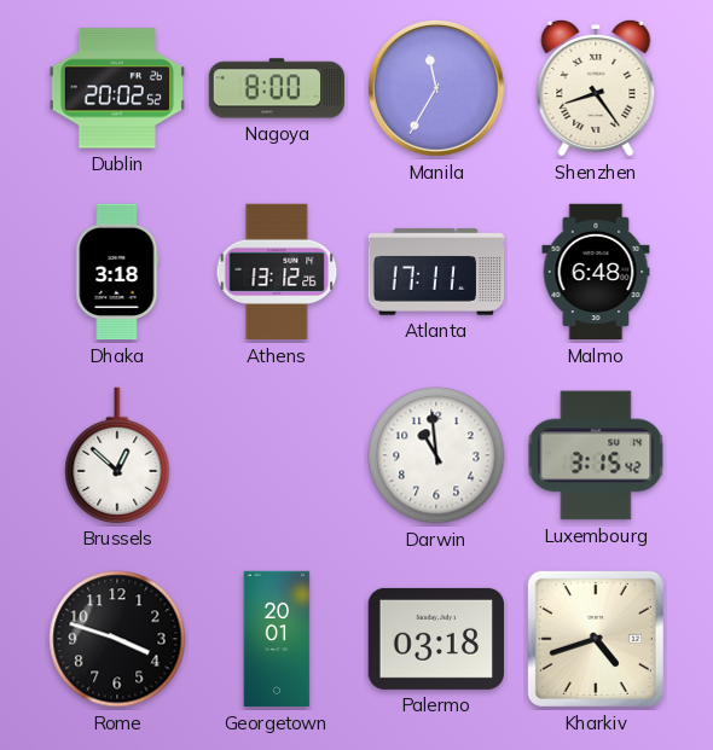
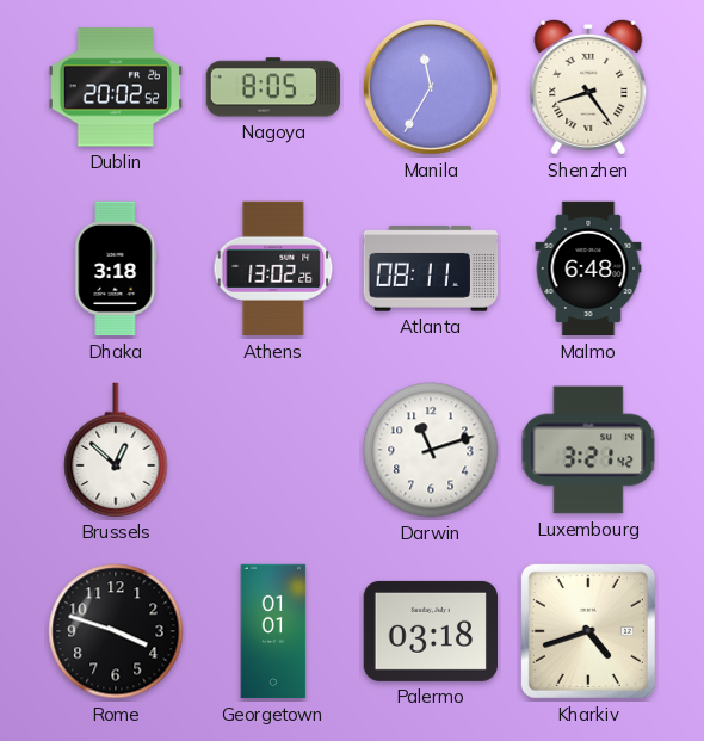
Nagoya: 8:00 -> 8:05
Athens: 13:12 -> 13:02
Atlanta: 17:11 -> 08:11
Darwin: 10:59 -> 11:12
Luxembourg: 3:15 -> 3:21
Georgetown: 20:01 -> 01:01
